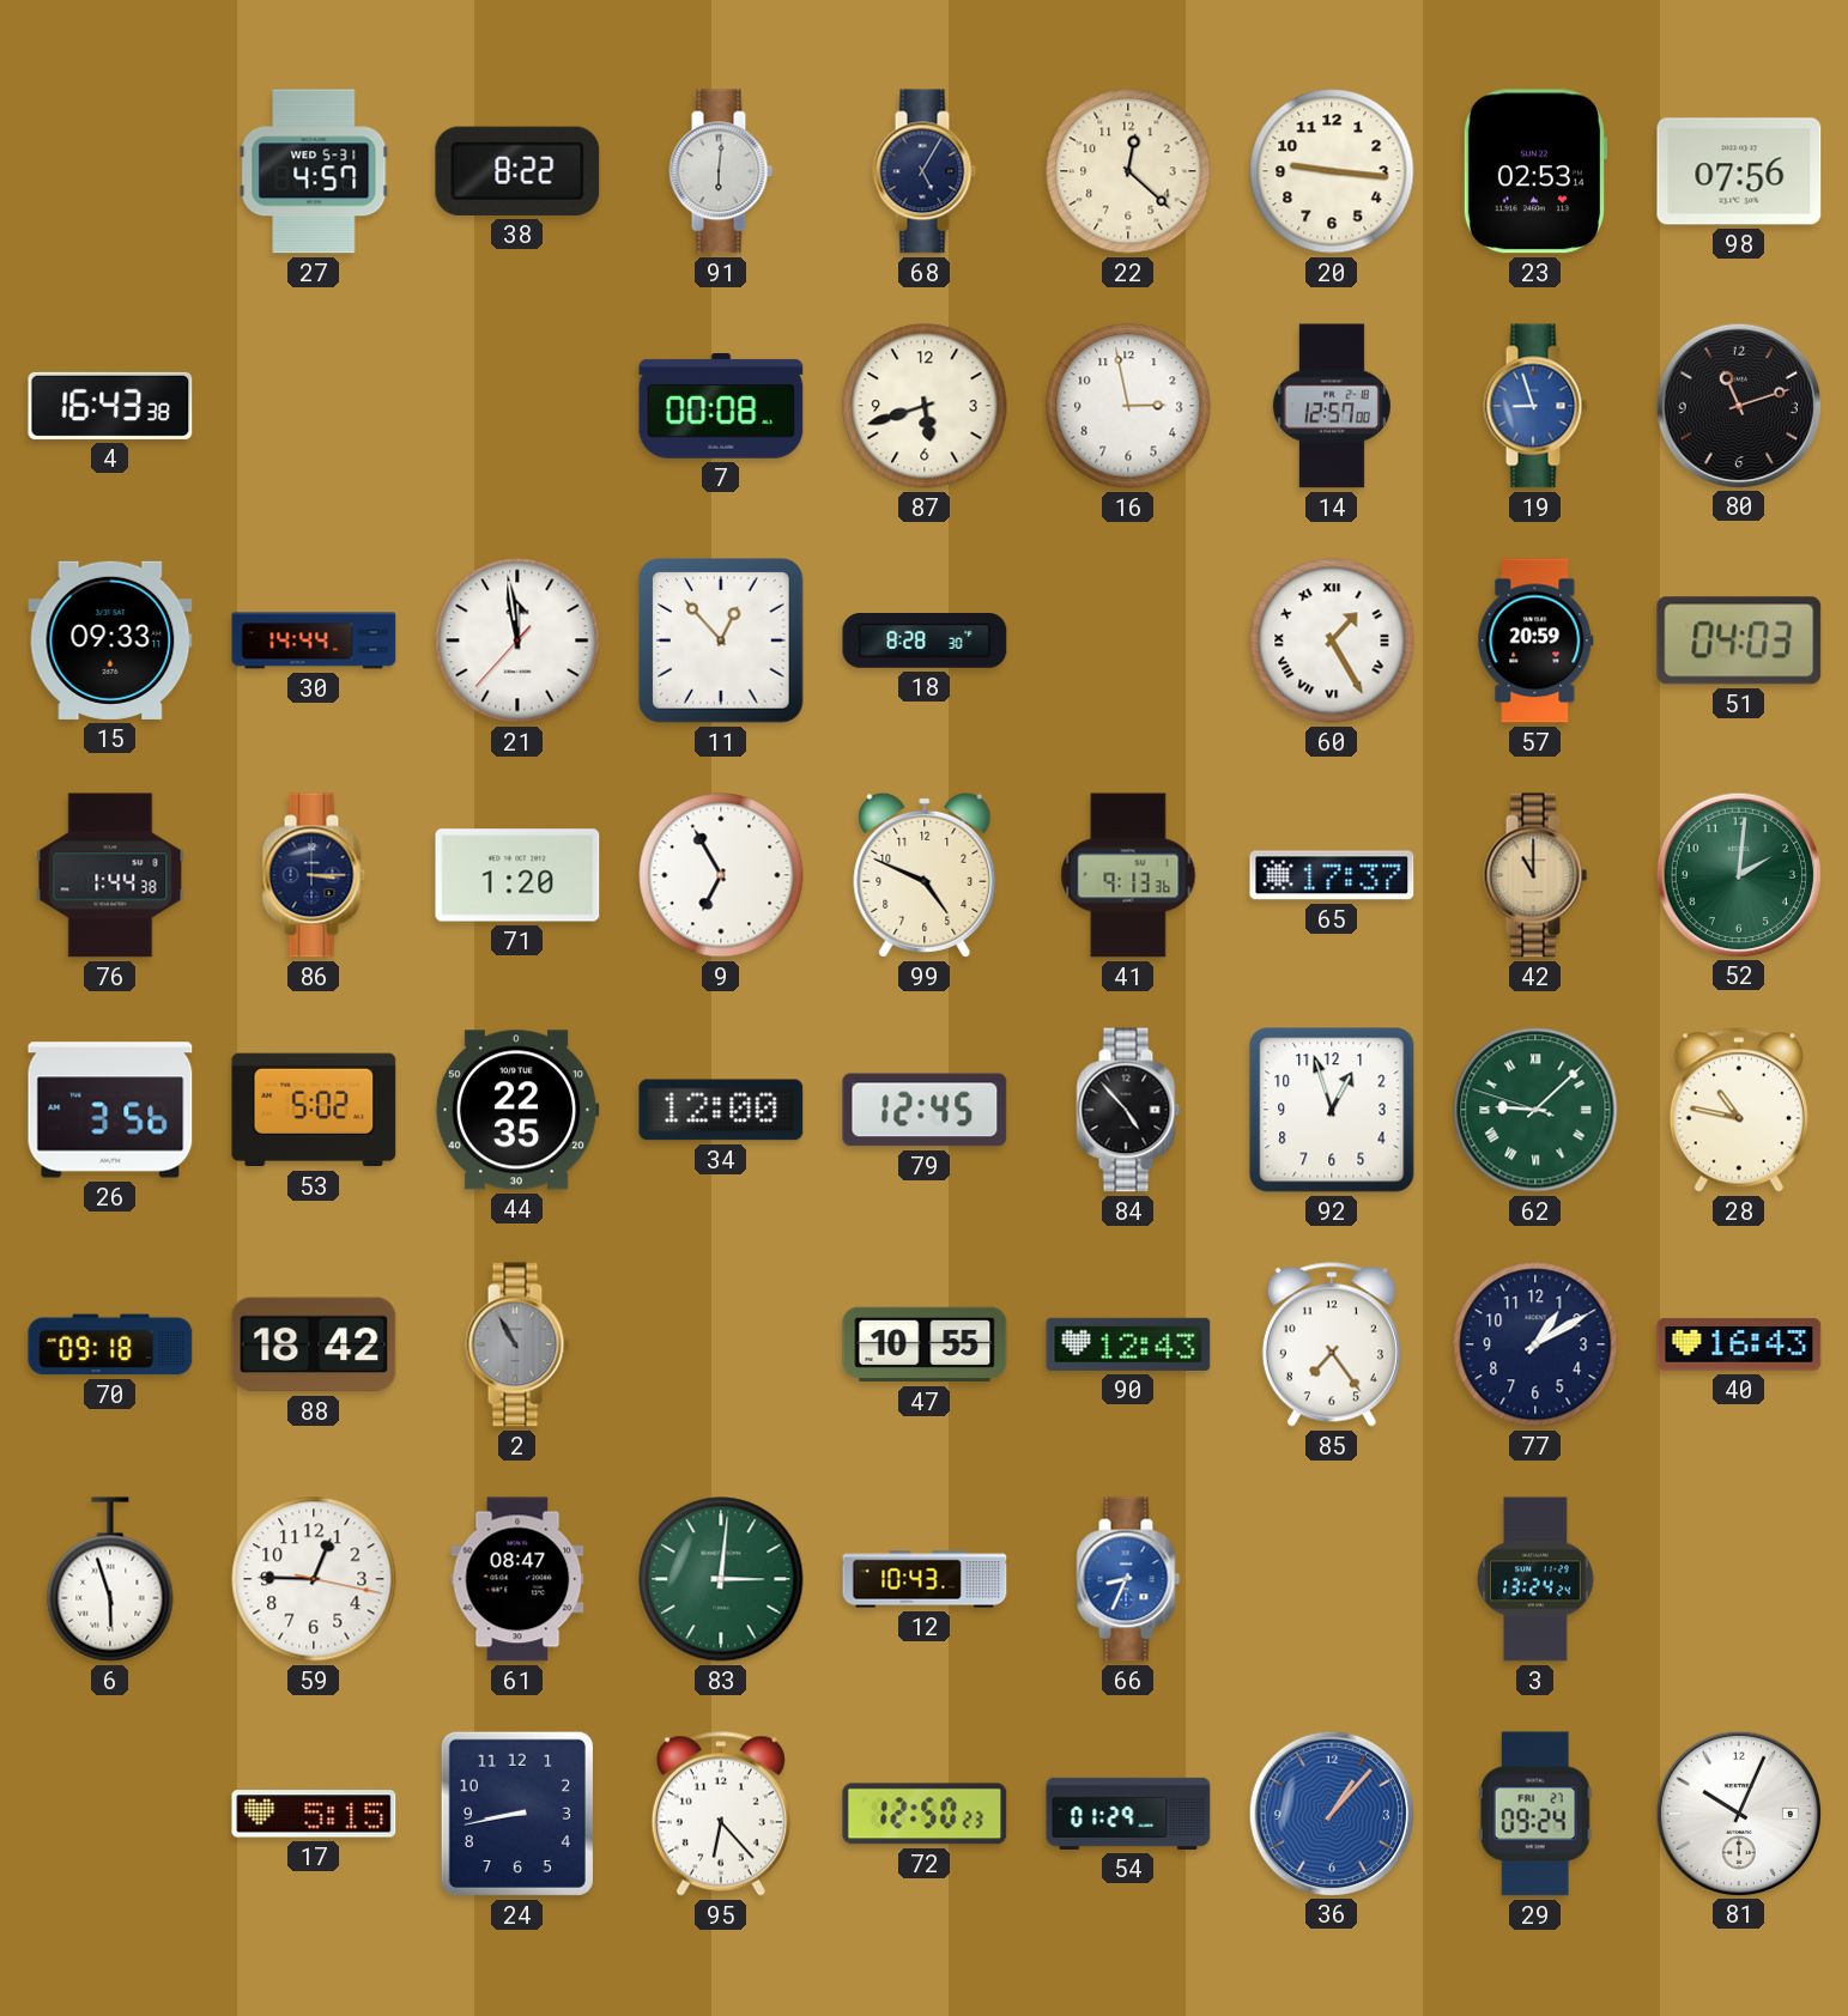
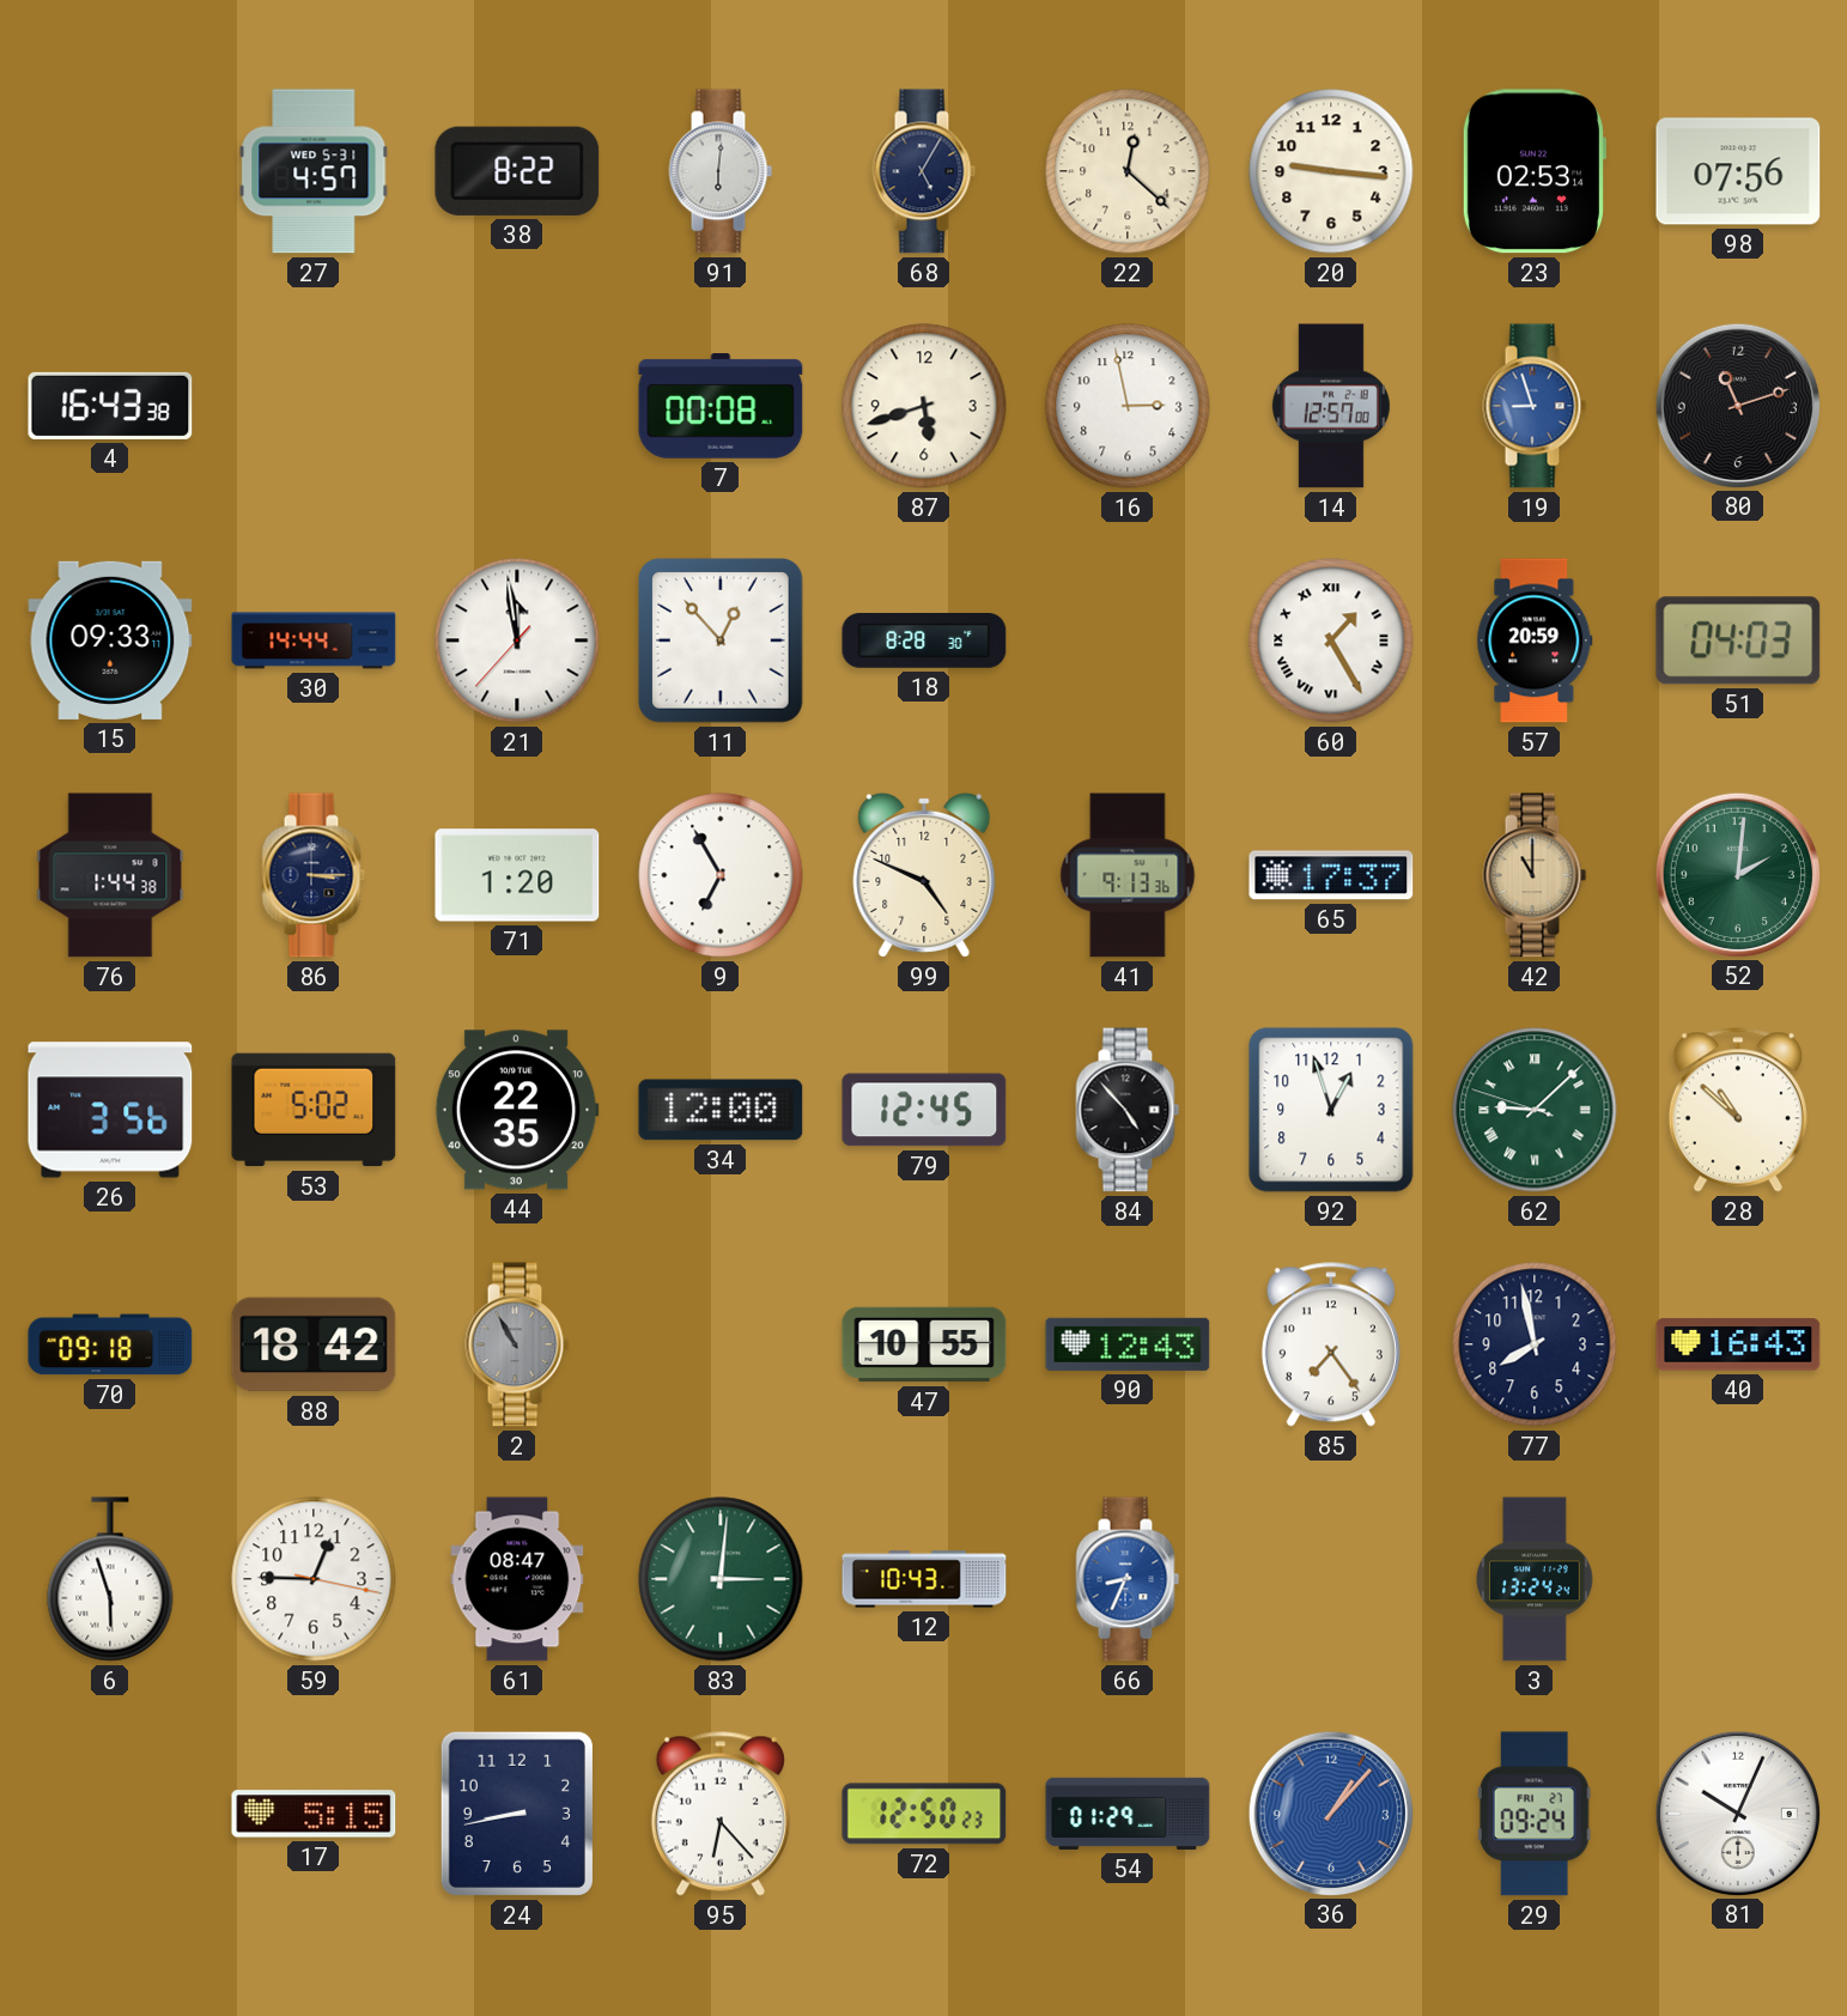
28: 10:47 -> 10:52
77: 1:10 -> 7:58
